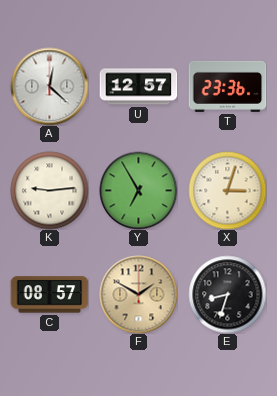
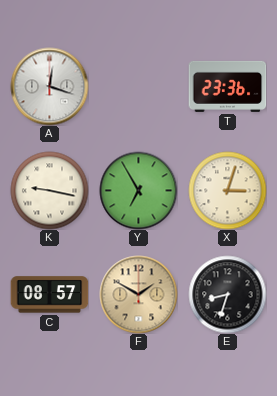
A: 12:22 -> 12:18
U: 12:57 -> none
K: 9:14 -> 9:17
